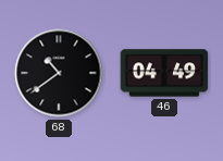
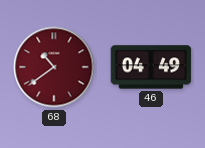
68 dial: black -> burgundy
